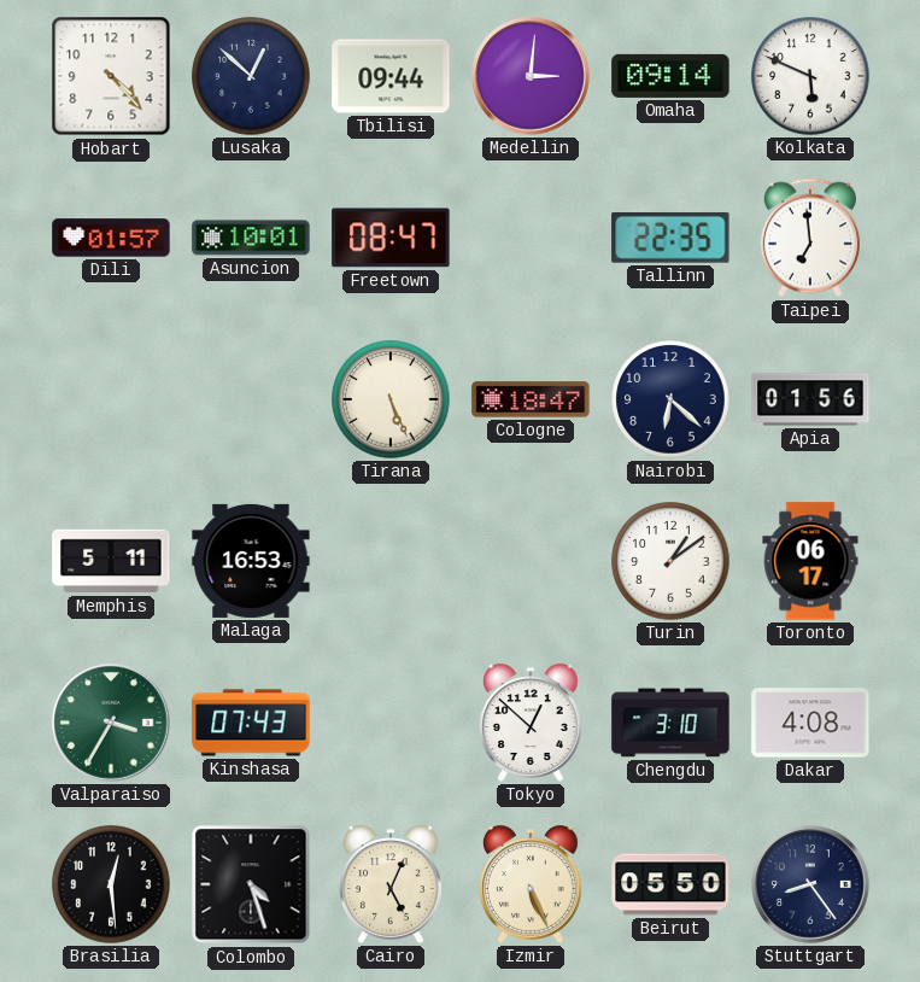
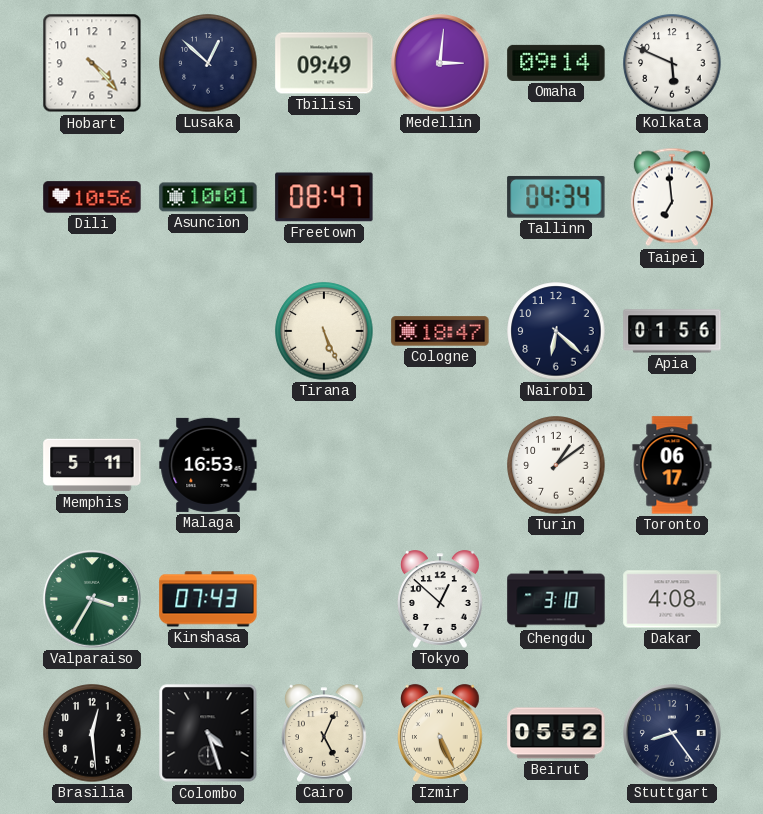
Tbilisi: 09:44 -> 09:49
Dili: 01:57 -> 10:56
Tallinn: 22:35 -> 04:34
Beirut: 05:50 -> 05:52
